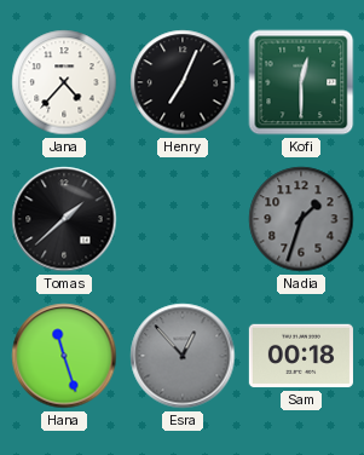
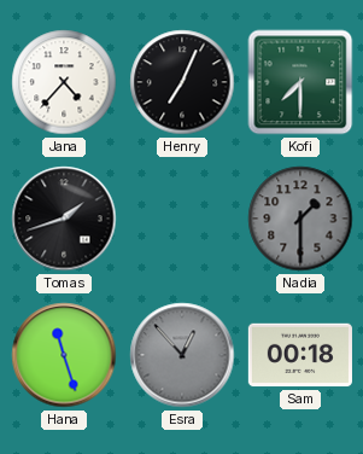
Kofi: 12:30 -> 7:30
Tomas: 1:38 -> 1:42
Nadia: 1:33 -> 1:30
